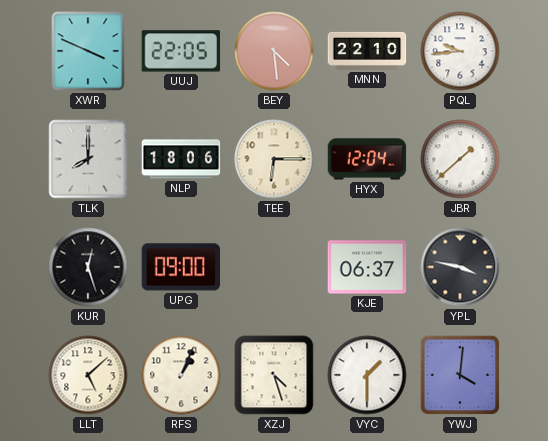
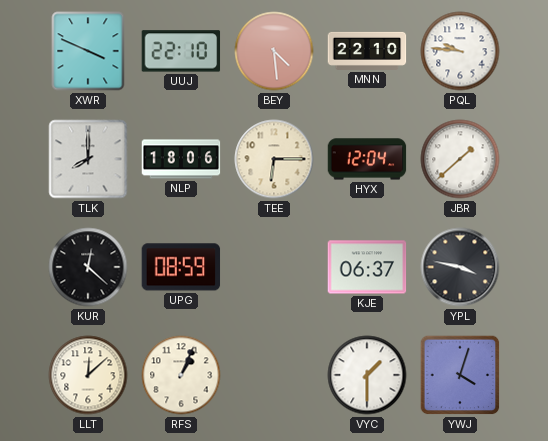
UUJ: 22:05 -> 22:10
PQL: 9:44 -> 9:46
KUR: 12:27 -> 12:22
UPG: 09:00 -> 08:59
LLT: 5:08 -> 12:08
XZJ: 4:27 -> none
YWJ: 4:01 -> 4:03
